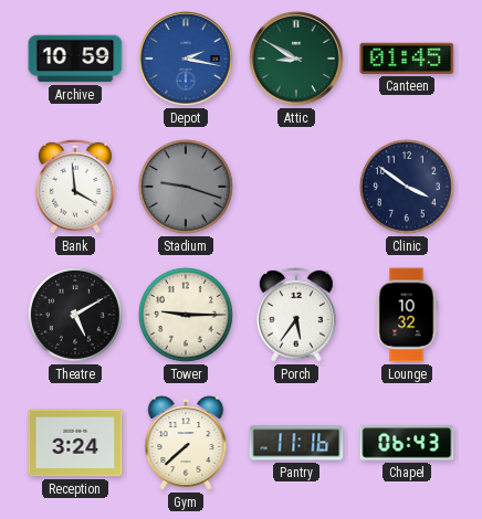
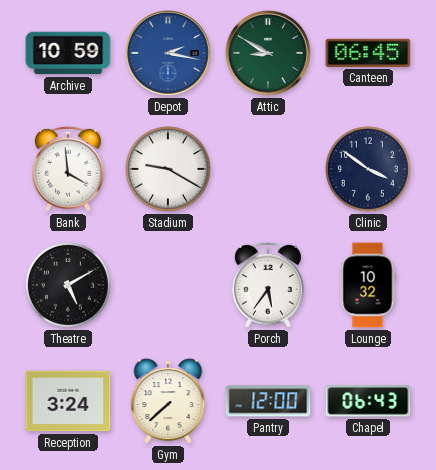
Canteen: 01:45 -> 06:45
Stadium: 9:18 -> 9:20
Stadium dial: grey -> white
Tower: 9:15 -> none
Pantry: 11:16 -> 12:00
